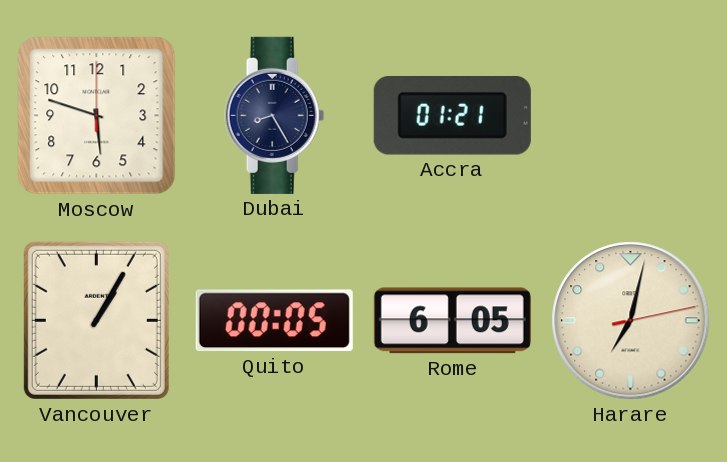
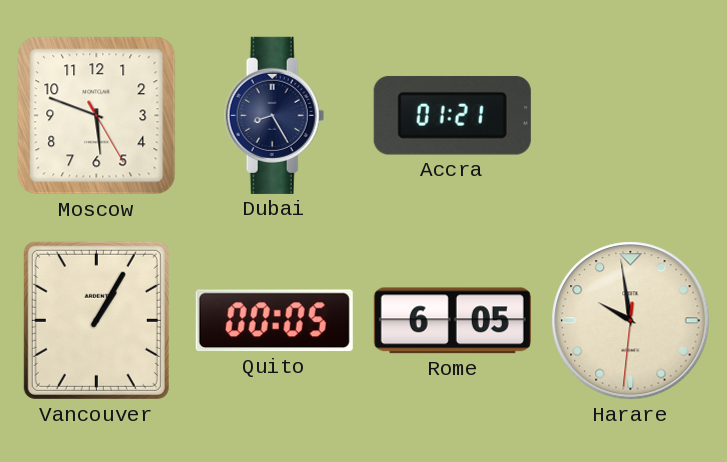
Moscow: 5:48:00 -> 5:48:25
Harare: 7:02 -> 9:58
